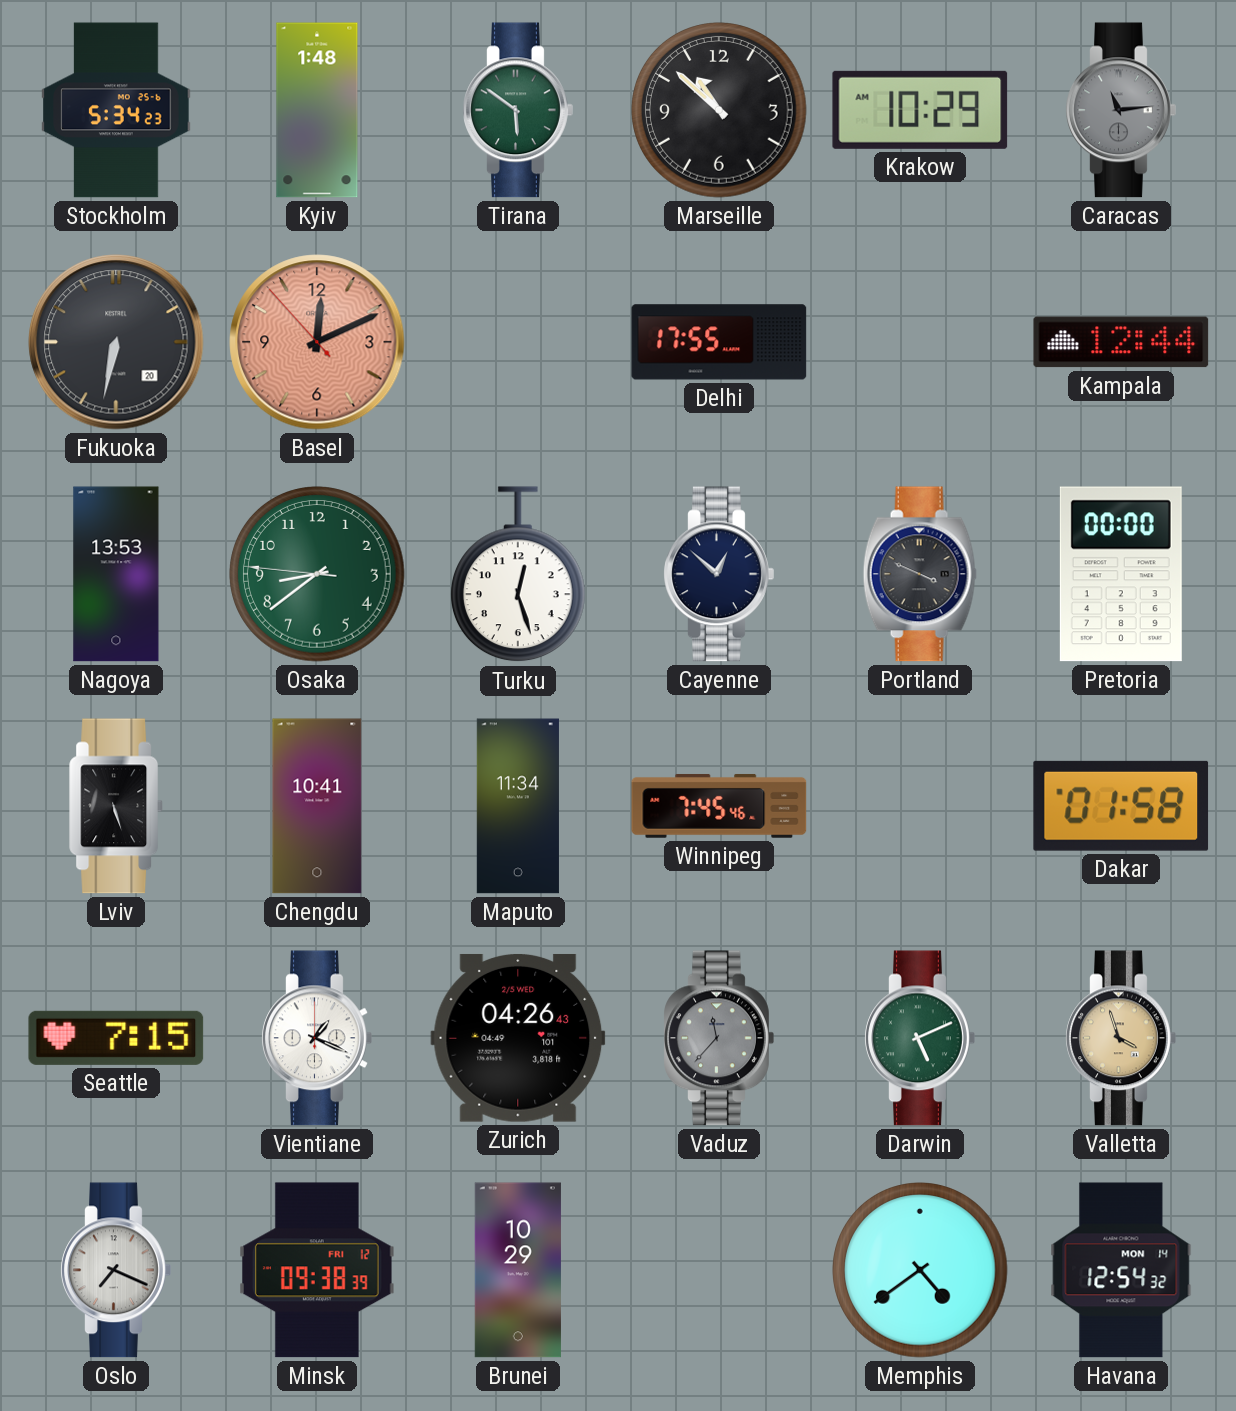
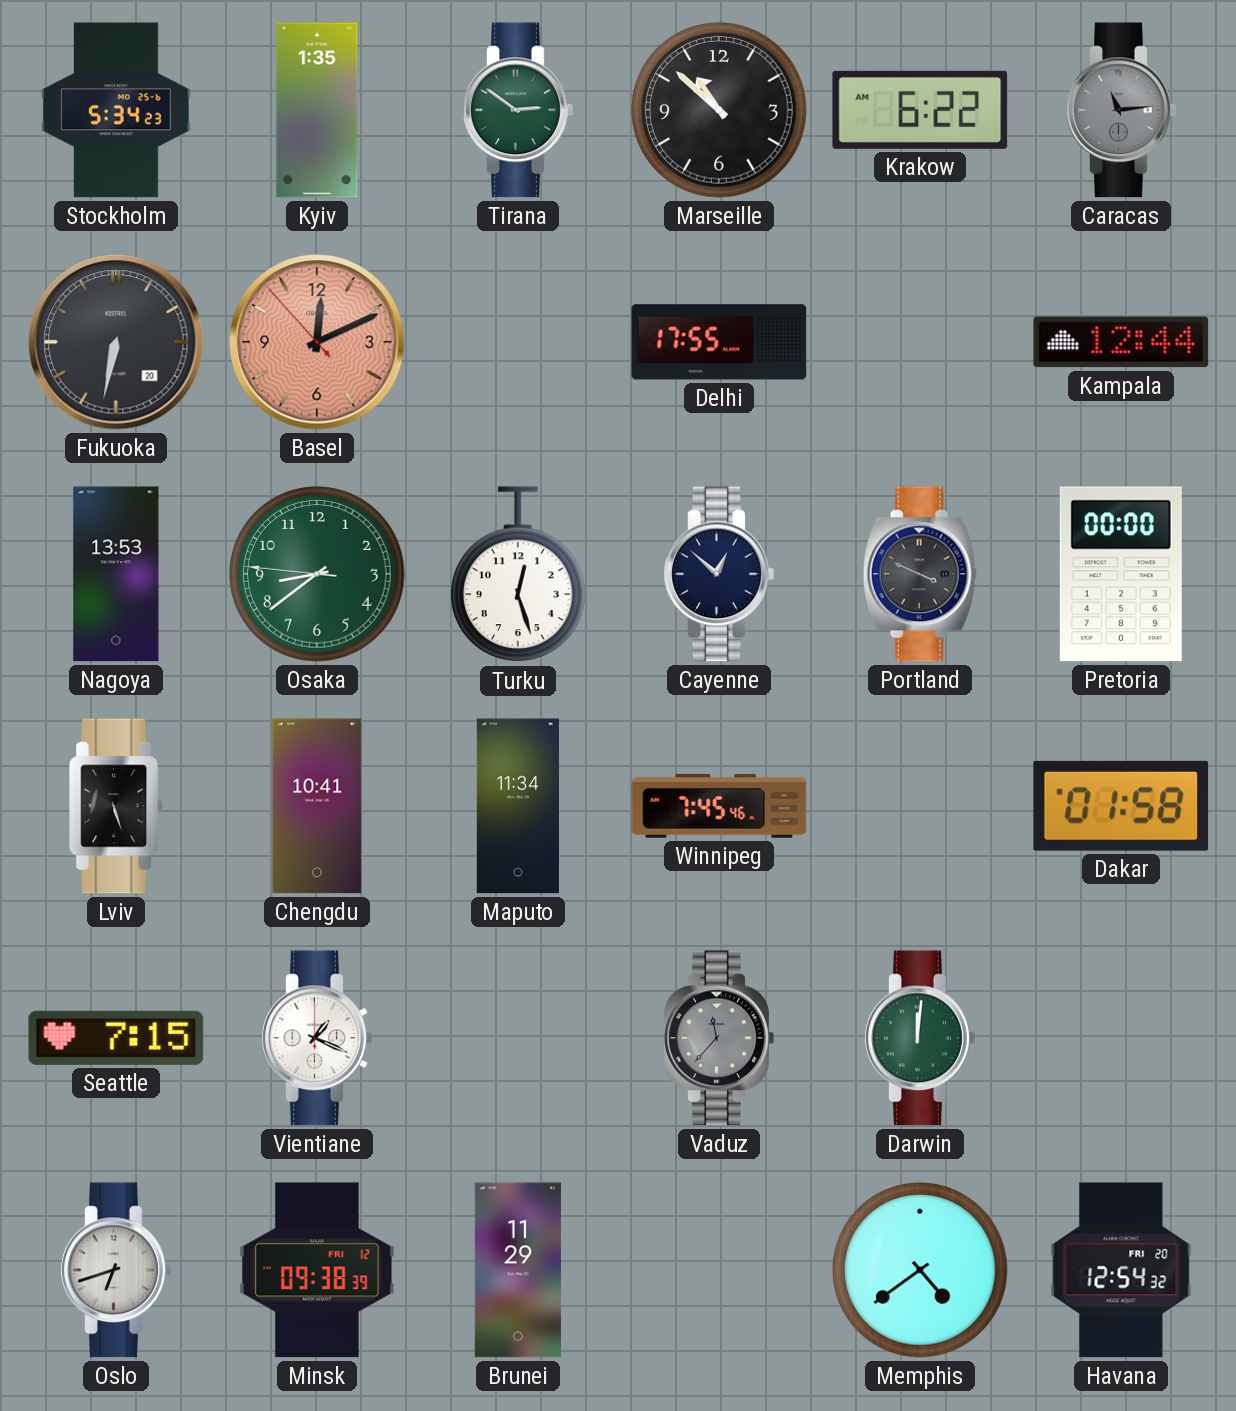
Kyiv: 1:48 -> 1:35
Tirana: 5:51 -> 2:51
Krakow: 10:29 -> 6:22
Zurich: 04:26 -> none
Darwin: 5:11 -> 12:01
Valletta: 3:57 -> none
Oslo: 7:19 -> 6:42
Brunei: 10:29 -> 11:29
Havana date: MON 14 -> FRI 20
